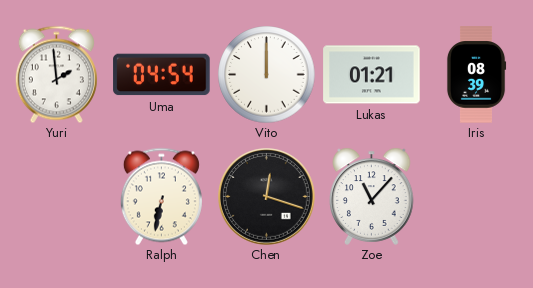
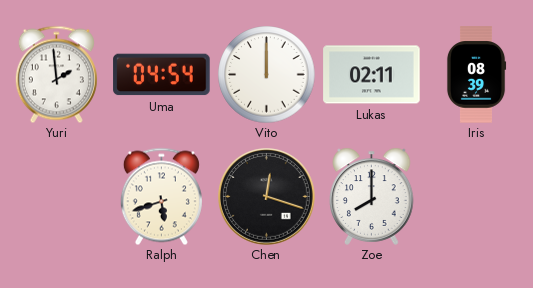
Lukas: 01:21 -> 02:11
Ralph: 6:32 -> 5:42
Zoe: 11:07 -> 8:00
